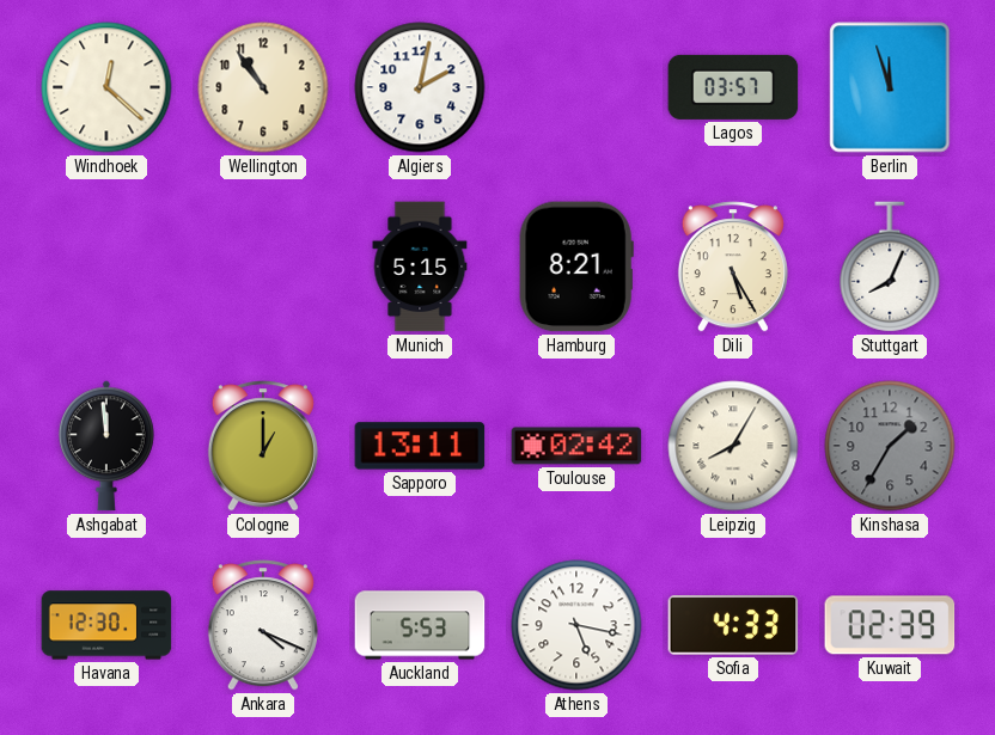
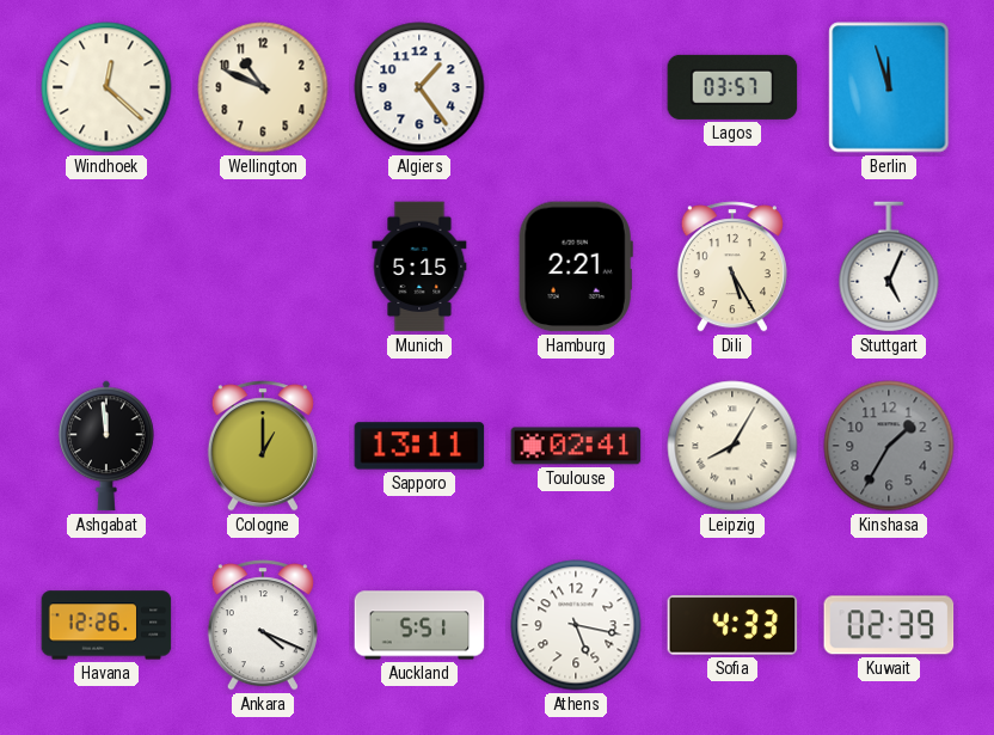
Wellington: 10:54 -> 10:49
Algiers: 2:02 -> 1:24
Hamburg: 8:21 -> 2:21
Stuttgart: 8:04 -> 5:04
Toulouse: 02:42 -> 02:41
Havana: 12:30 -> 12:26
Auckland: 5:53 -> 5:51
